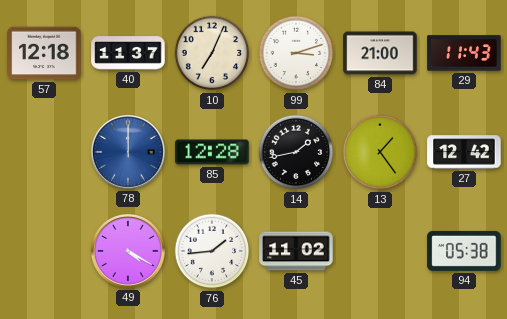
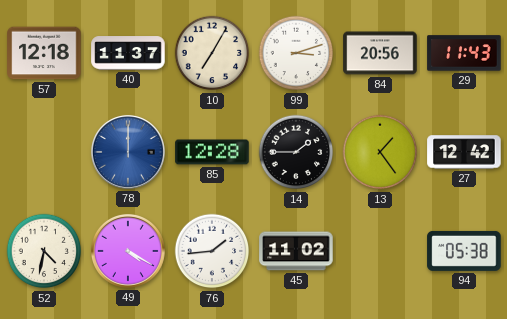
10: 7:04 -> 7:05
84: 21:00 -> 20:56
14: 1:43 -> 1:45
52: none -> 4:32
